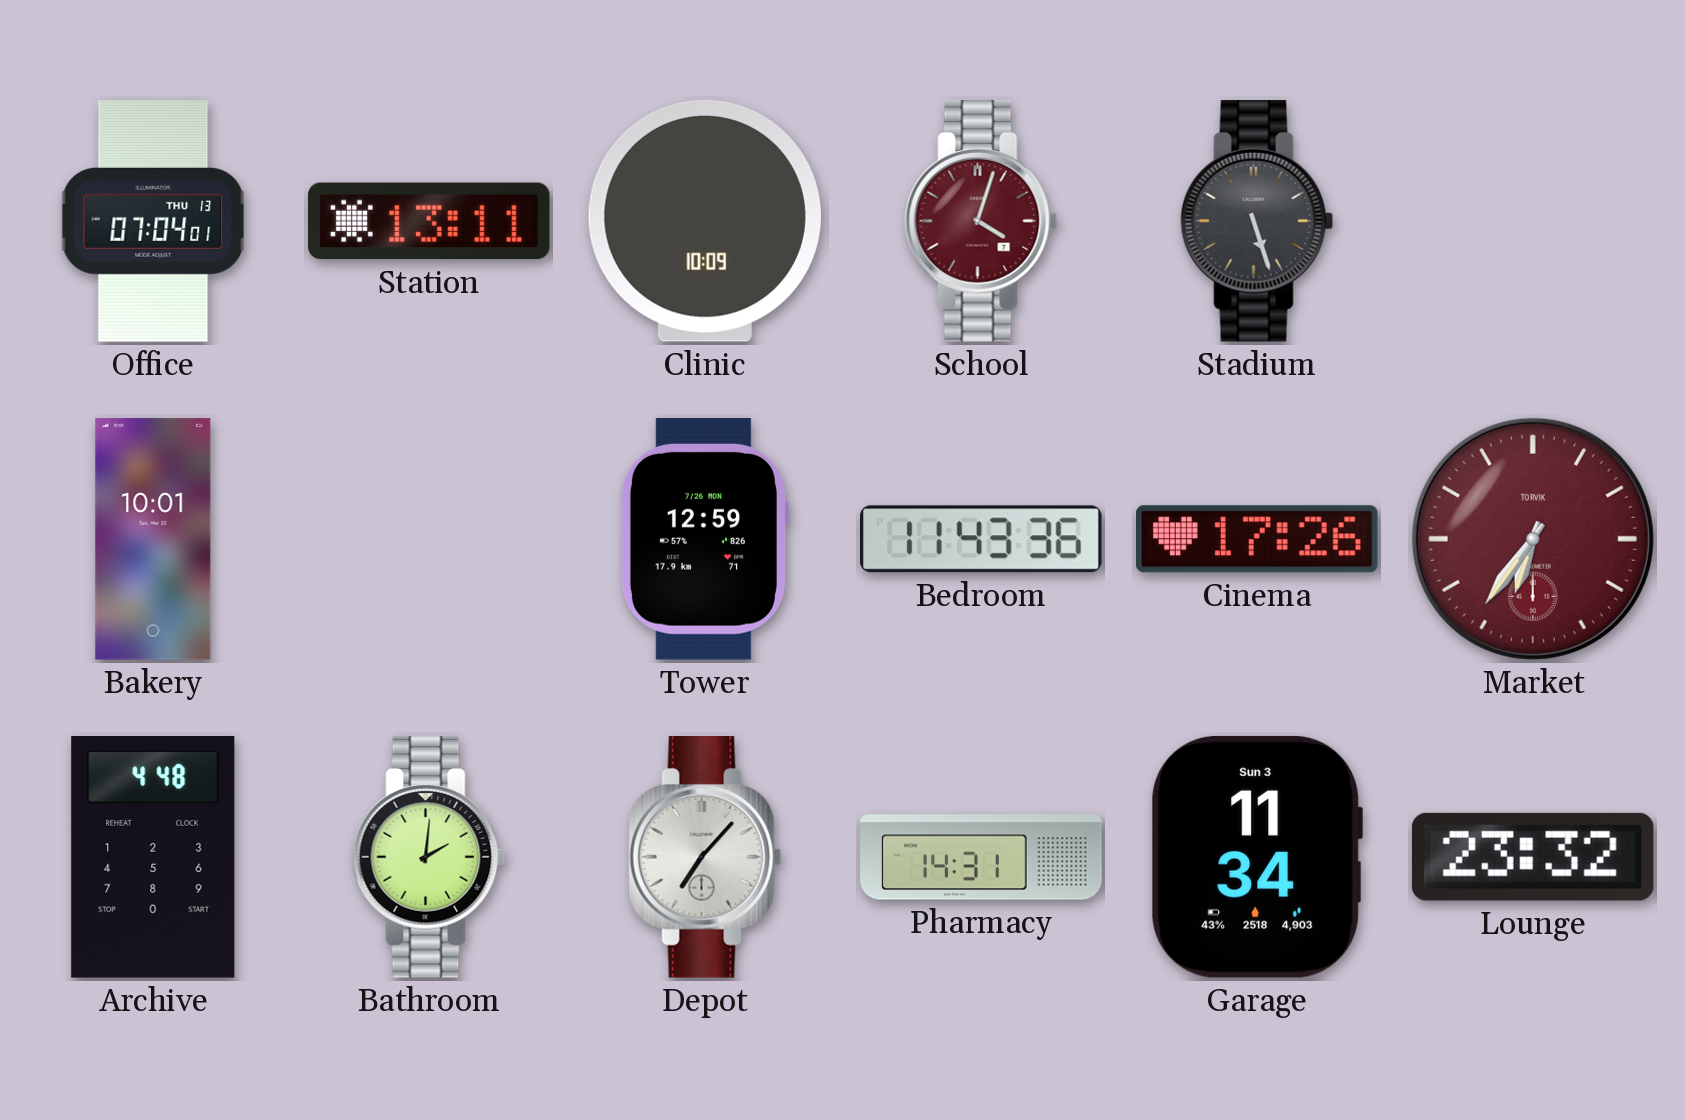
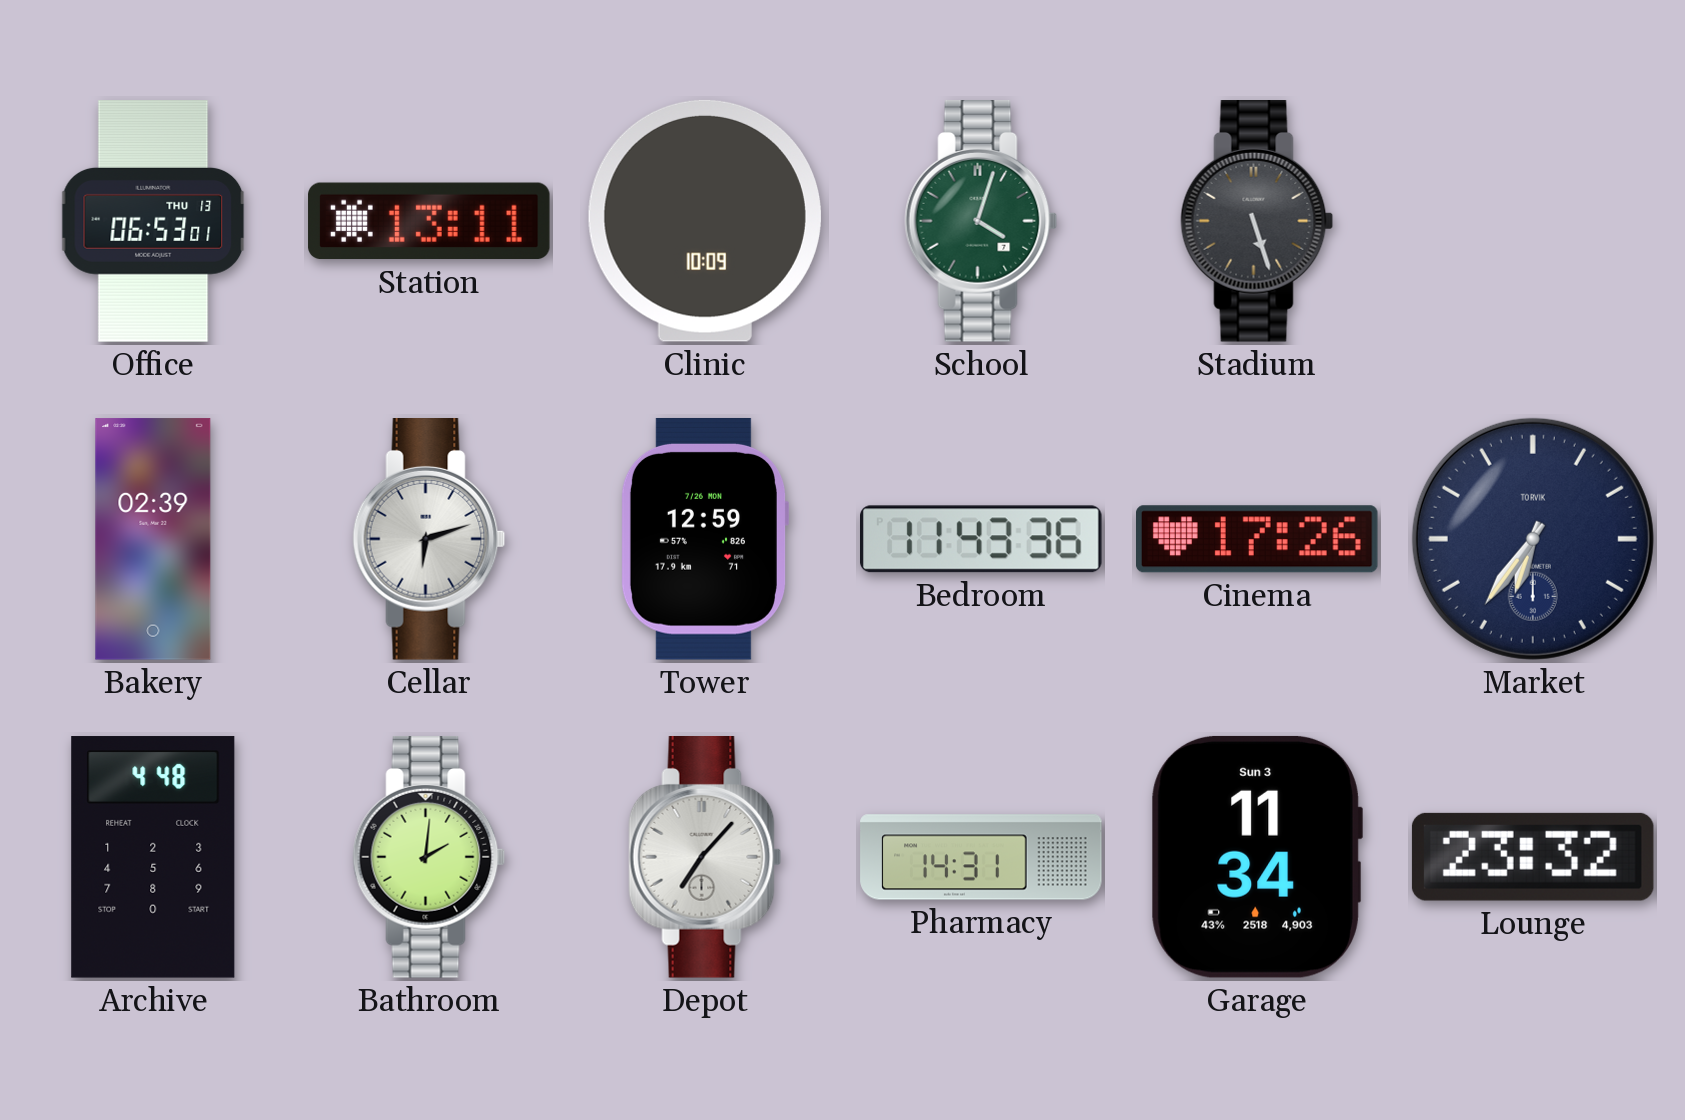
Office: 07:04 -> 06:53
School dial: burgundy -> green
Bakery: 10:01 -> 02:39
Cellar: none -> 6:12
Market dial: burgundy -> navy
